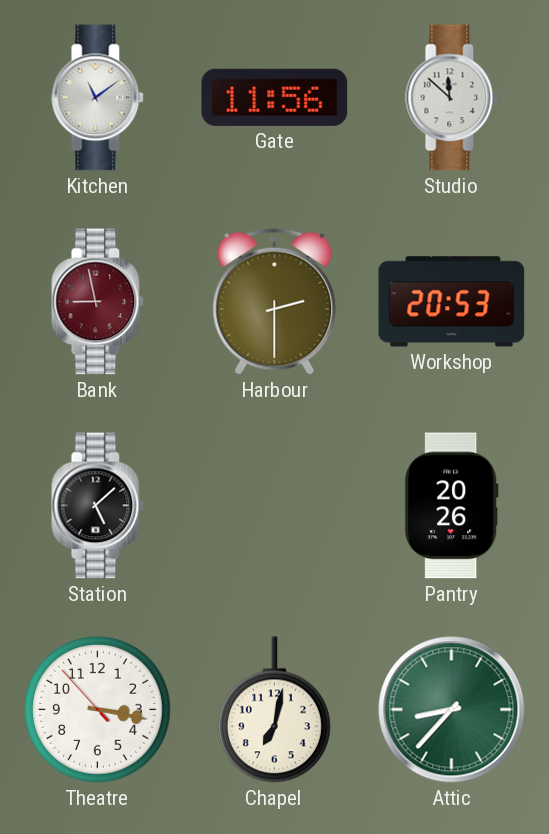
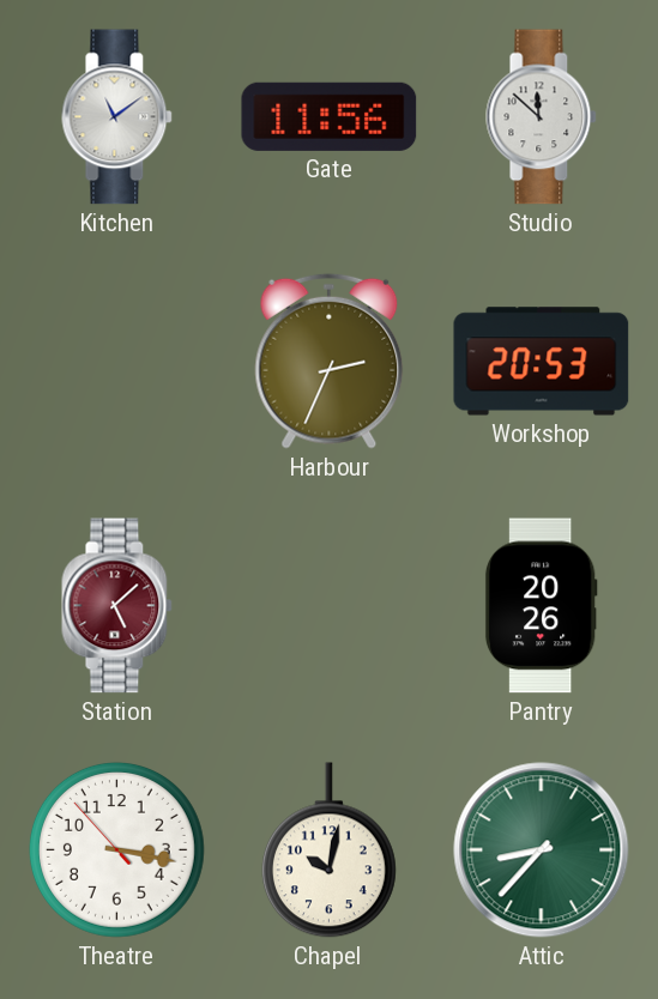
Bank: 8:58 -> none
Harbour: 2:30 -> 2:34
Station dial: black -> burgundy
Chapel: 7:02 -> 10:02
